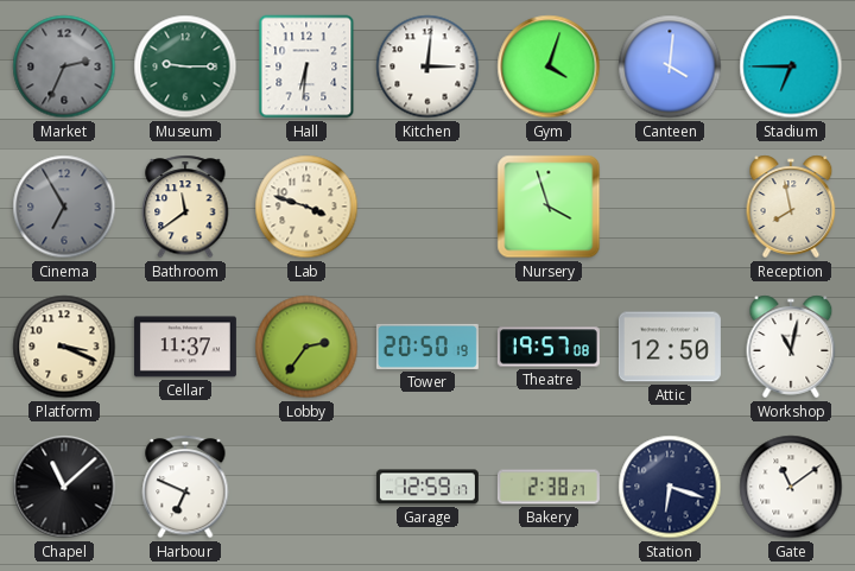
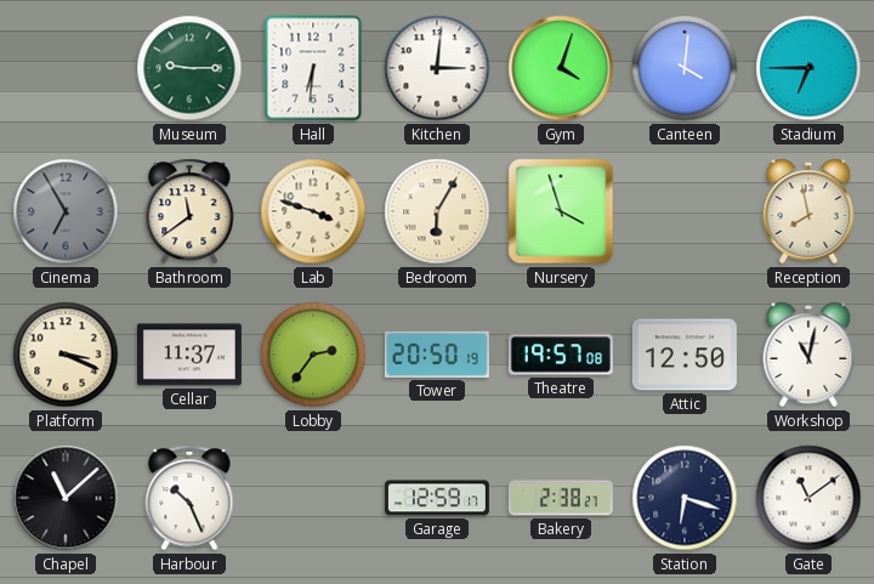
Market: 2:34 -> none
Bedroom: none -> 6:05
Harbour: 6:49 -> 10:26
